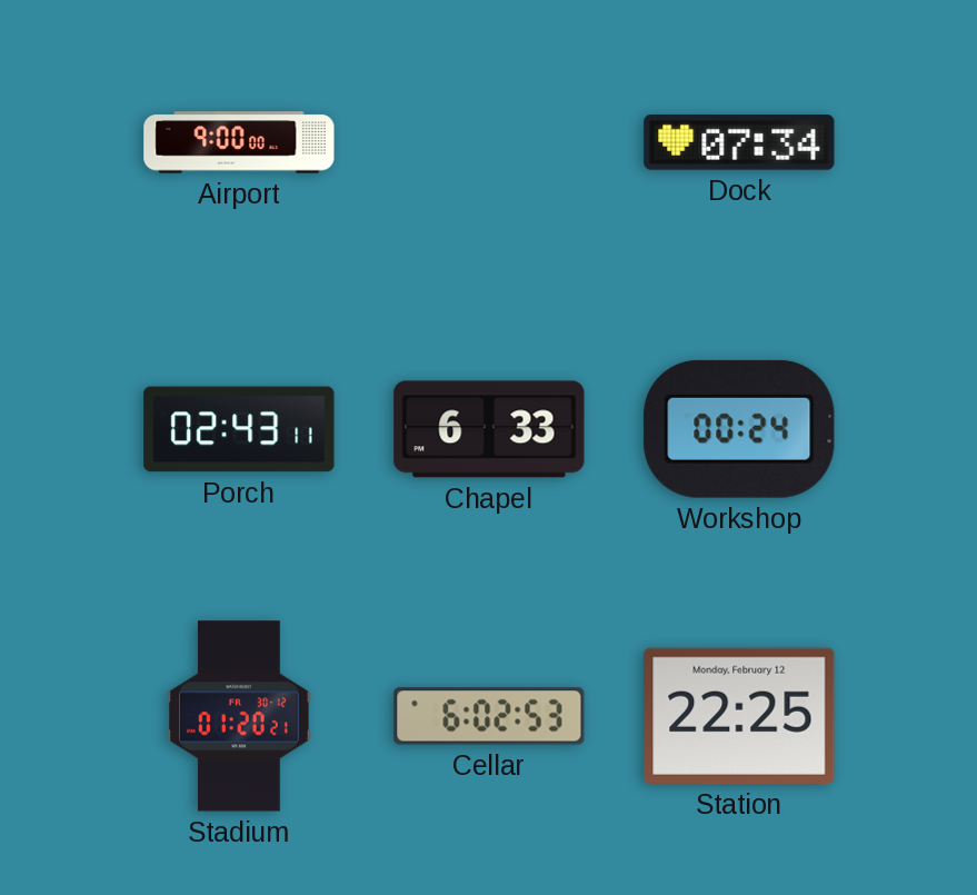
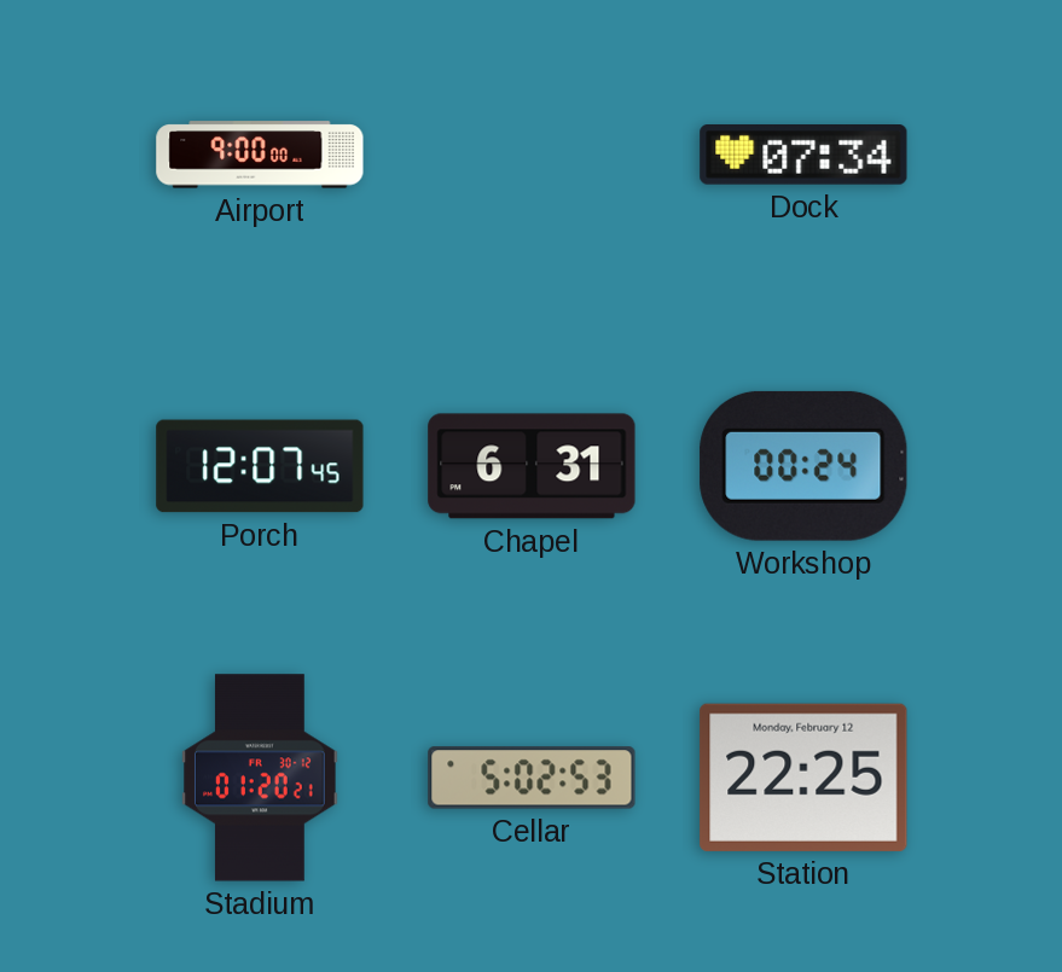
Porch: 02:43 -> 12:07
Chapel: 6:33 -> 6:31
Cellar: 6:02 -> 5:02
